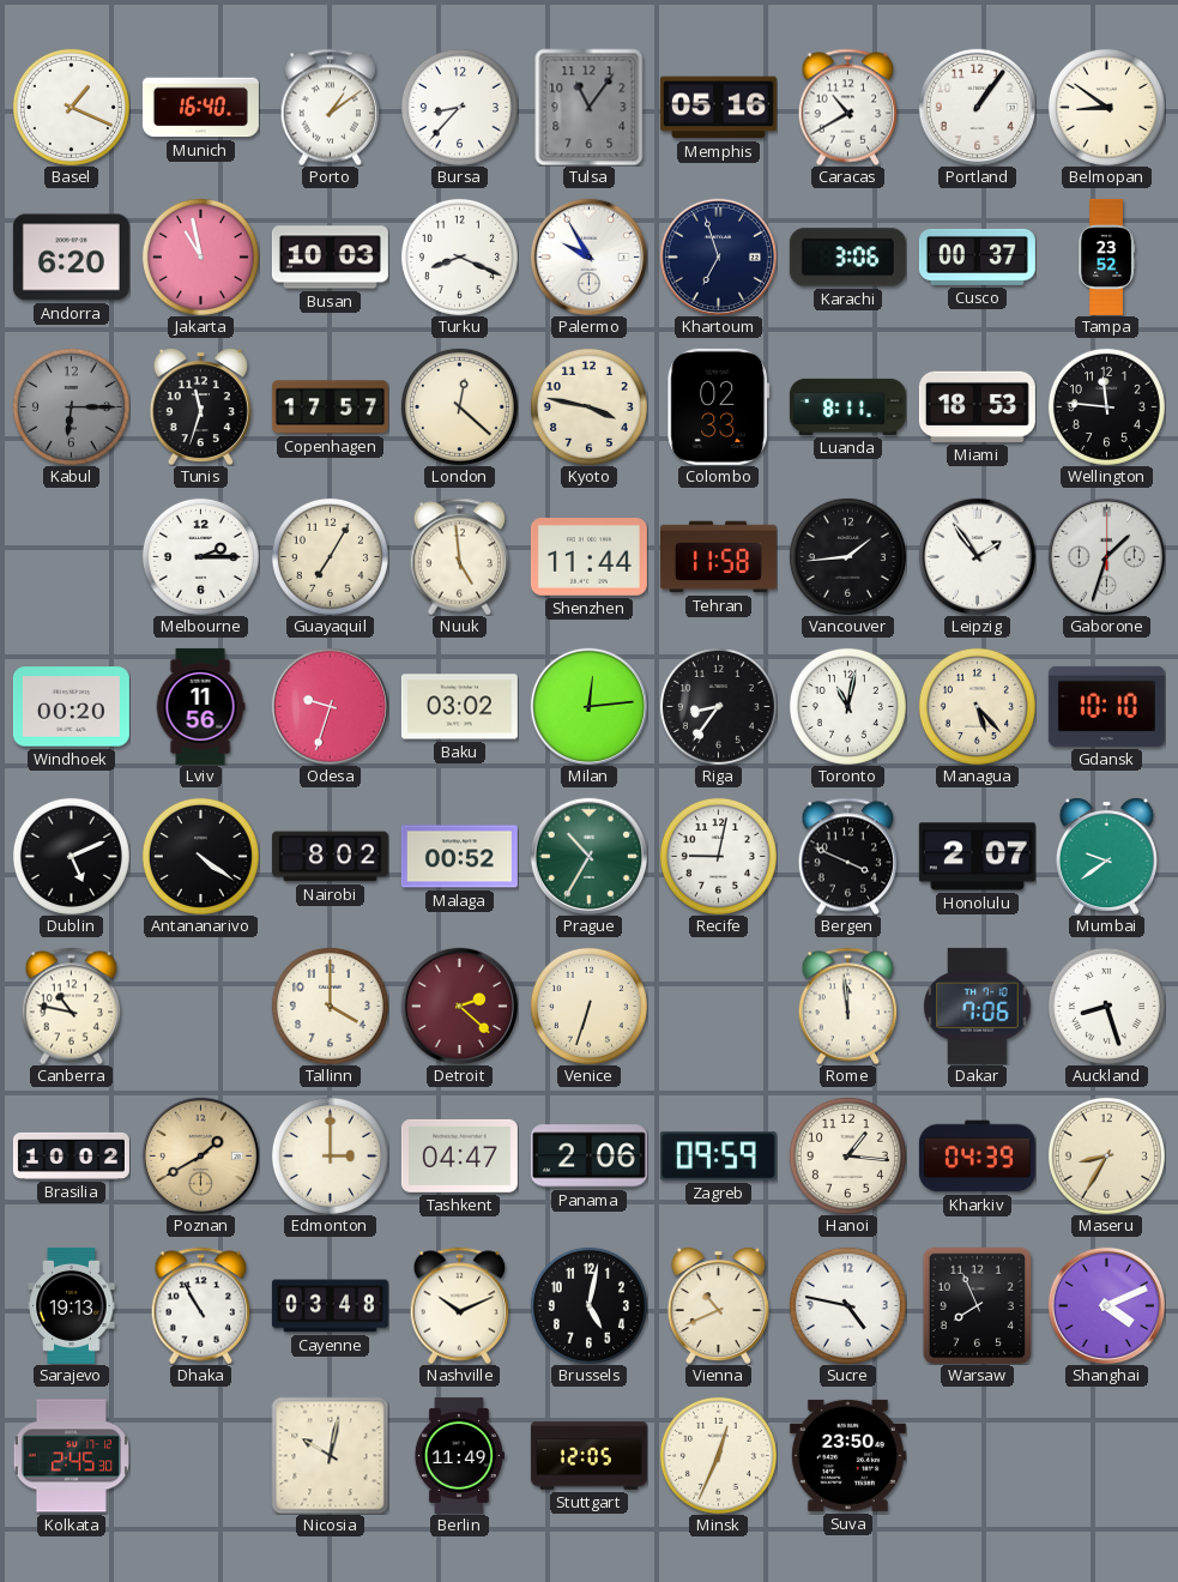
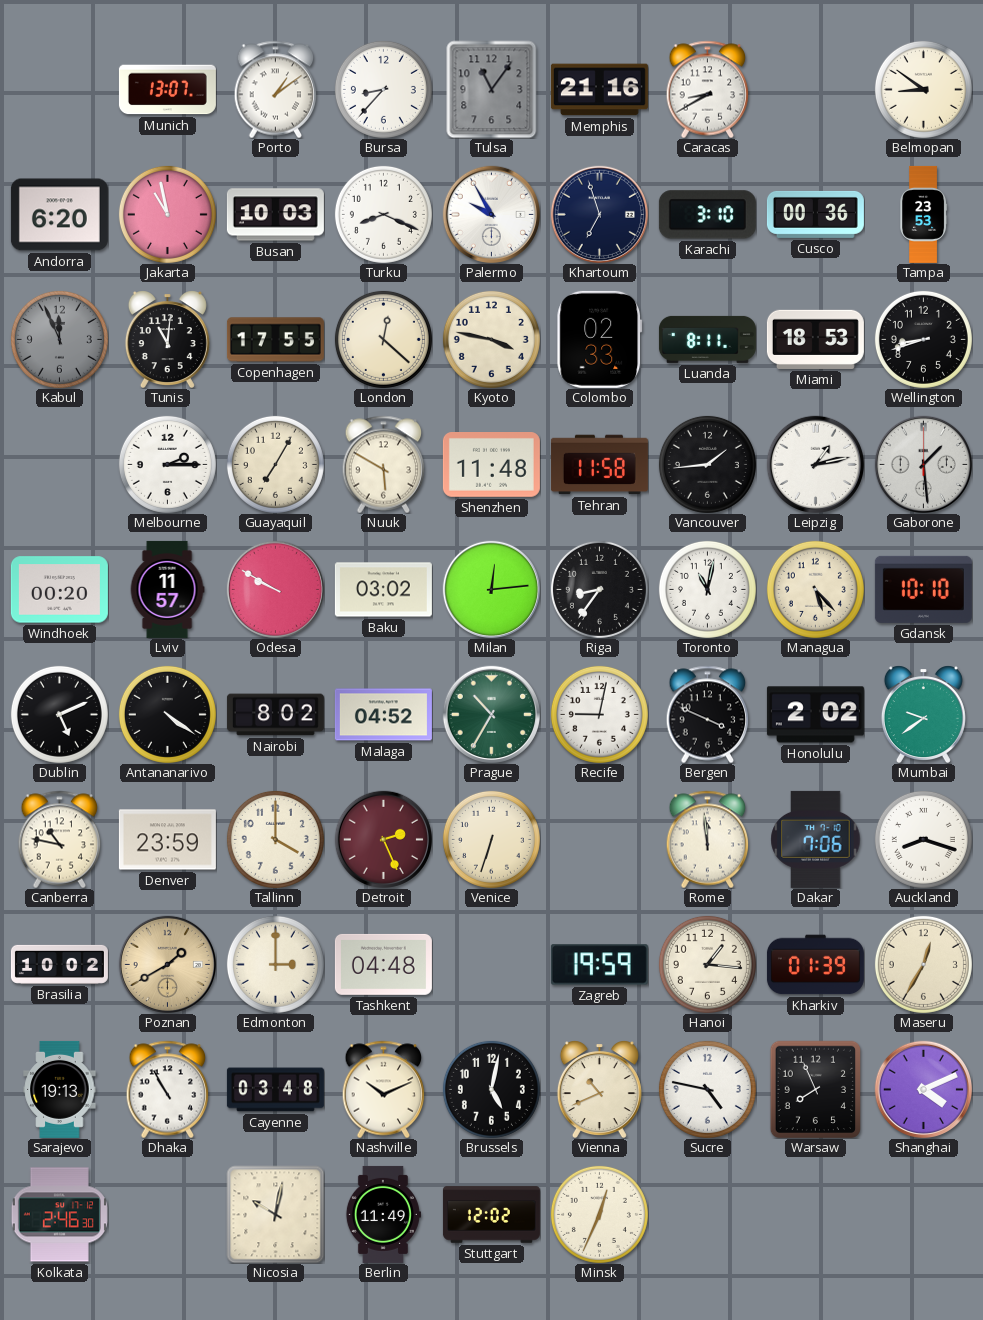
Basel: 1:19 -> none
Munich: 16:40 -> 13:07
Memphis: 05:16 -> 21:16
Caracas: 10:40 -> 8:40
Portland: 1:06 -> none
Karachi: 3:06 -> 3:10
Cusco: 00:37 -> 00:36
Tampa: 23:52 -> 23:53
Kabul: 6:15 -> 11:56
Tunis: 11:33 -> 11:01
Copenhagen: 17:57 -> 17:55
Wellington: 11:46 -> 8:42
Nuuk: 4:59 -> 5:50
Shenzhen: 11:44 -> 11:48
Leipzig: 1:54 -> 1:13
Gaborone: 1:33 -> 1:29
Lviv: 11:56 -> 11:57
Odesa: 9:33 -> 9:50
Malaga: 00:52 -> 04:52
Honolulu: 2:07 -> 2:02
Denver: none -> 23:59
Detroit: 2:22 -> 2:26
Auckland: 8:27 -> 8:18
Tashkent: 04:47 -> 04:48
Panama: 2:06 -> none
Zagreb: 09:59 -> 19:59
Kharkiv: 04:39 -> 01:39
Maseru: 8:35 -> 12:35
Kolkata: 2:45 -> 2:46
Stuttgart: 12:05 -> 12:02
Suva: 23:50 -> none
